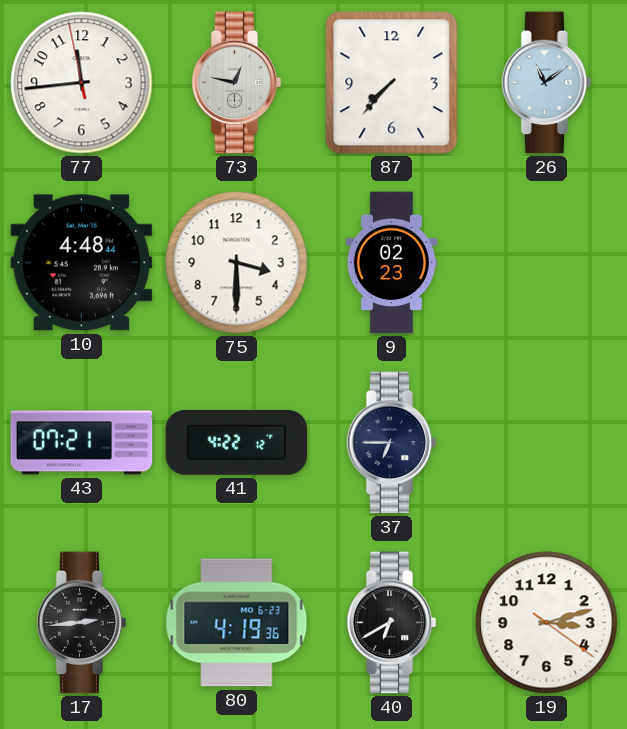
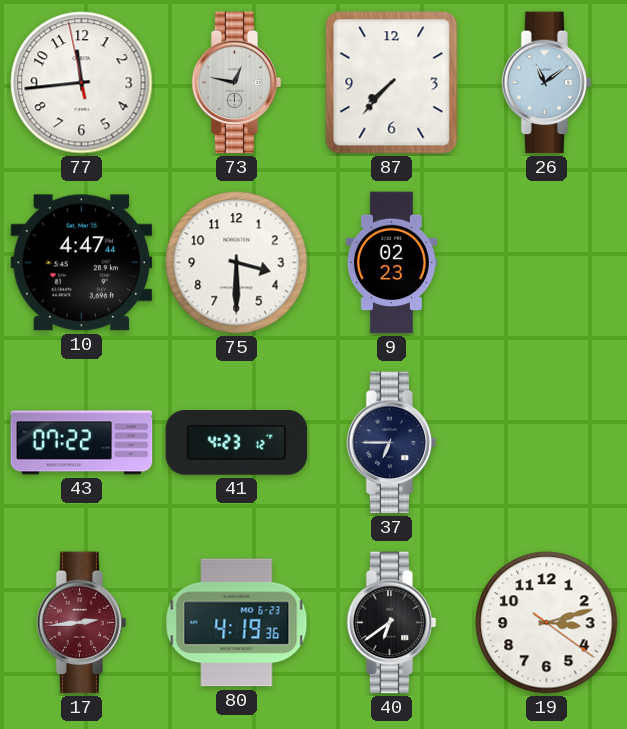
10: 4:48 -> 4:47
43: 07:21 -> 07:22
41: 4:22 -> 4:23
17 dial: black -> burgundy
40: 6:40 -> 6:39
